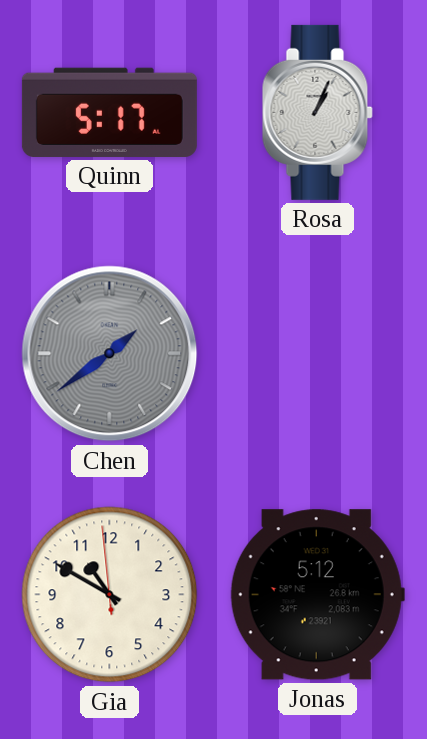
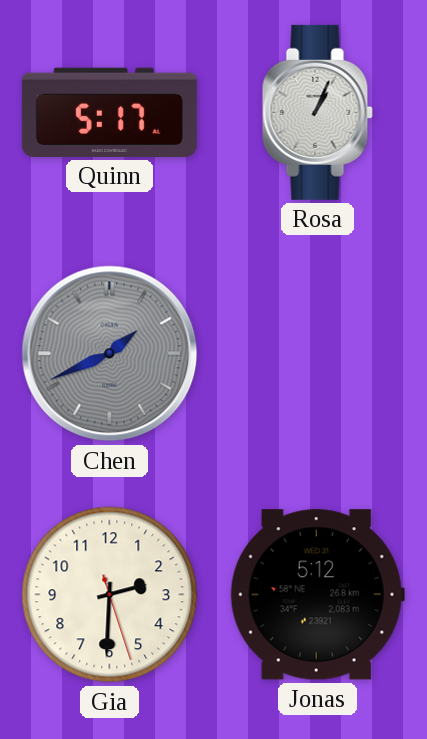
Chen: 1:39 -> 1:41
Gia: 10:49 -> 2:30
